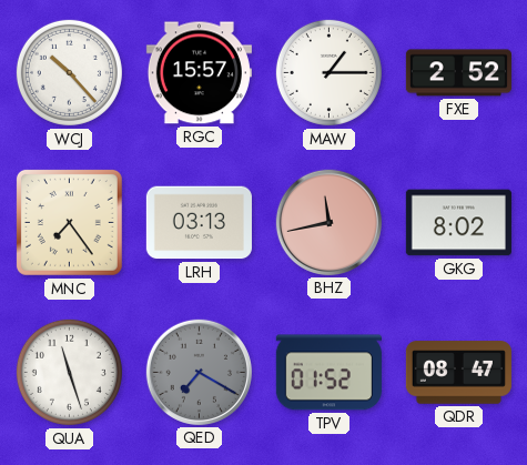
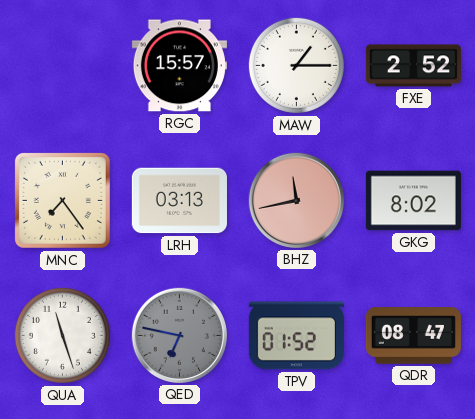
WCJ: 10:23 -> none
QED: 7:20 -> 6:47
